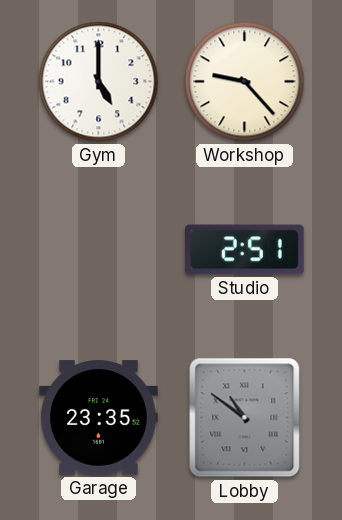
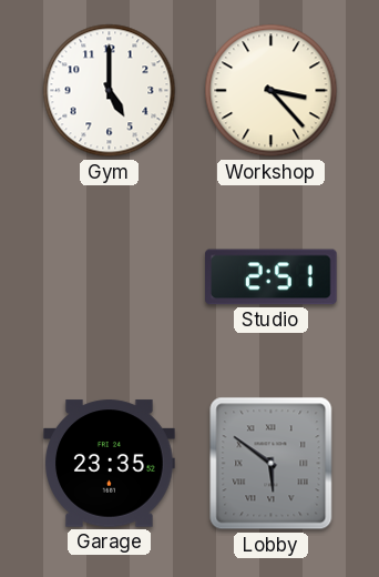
Workshop: 9:23 -> 3:23
Lobby: 10:51 -> 5:51
